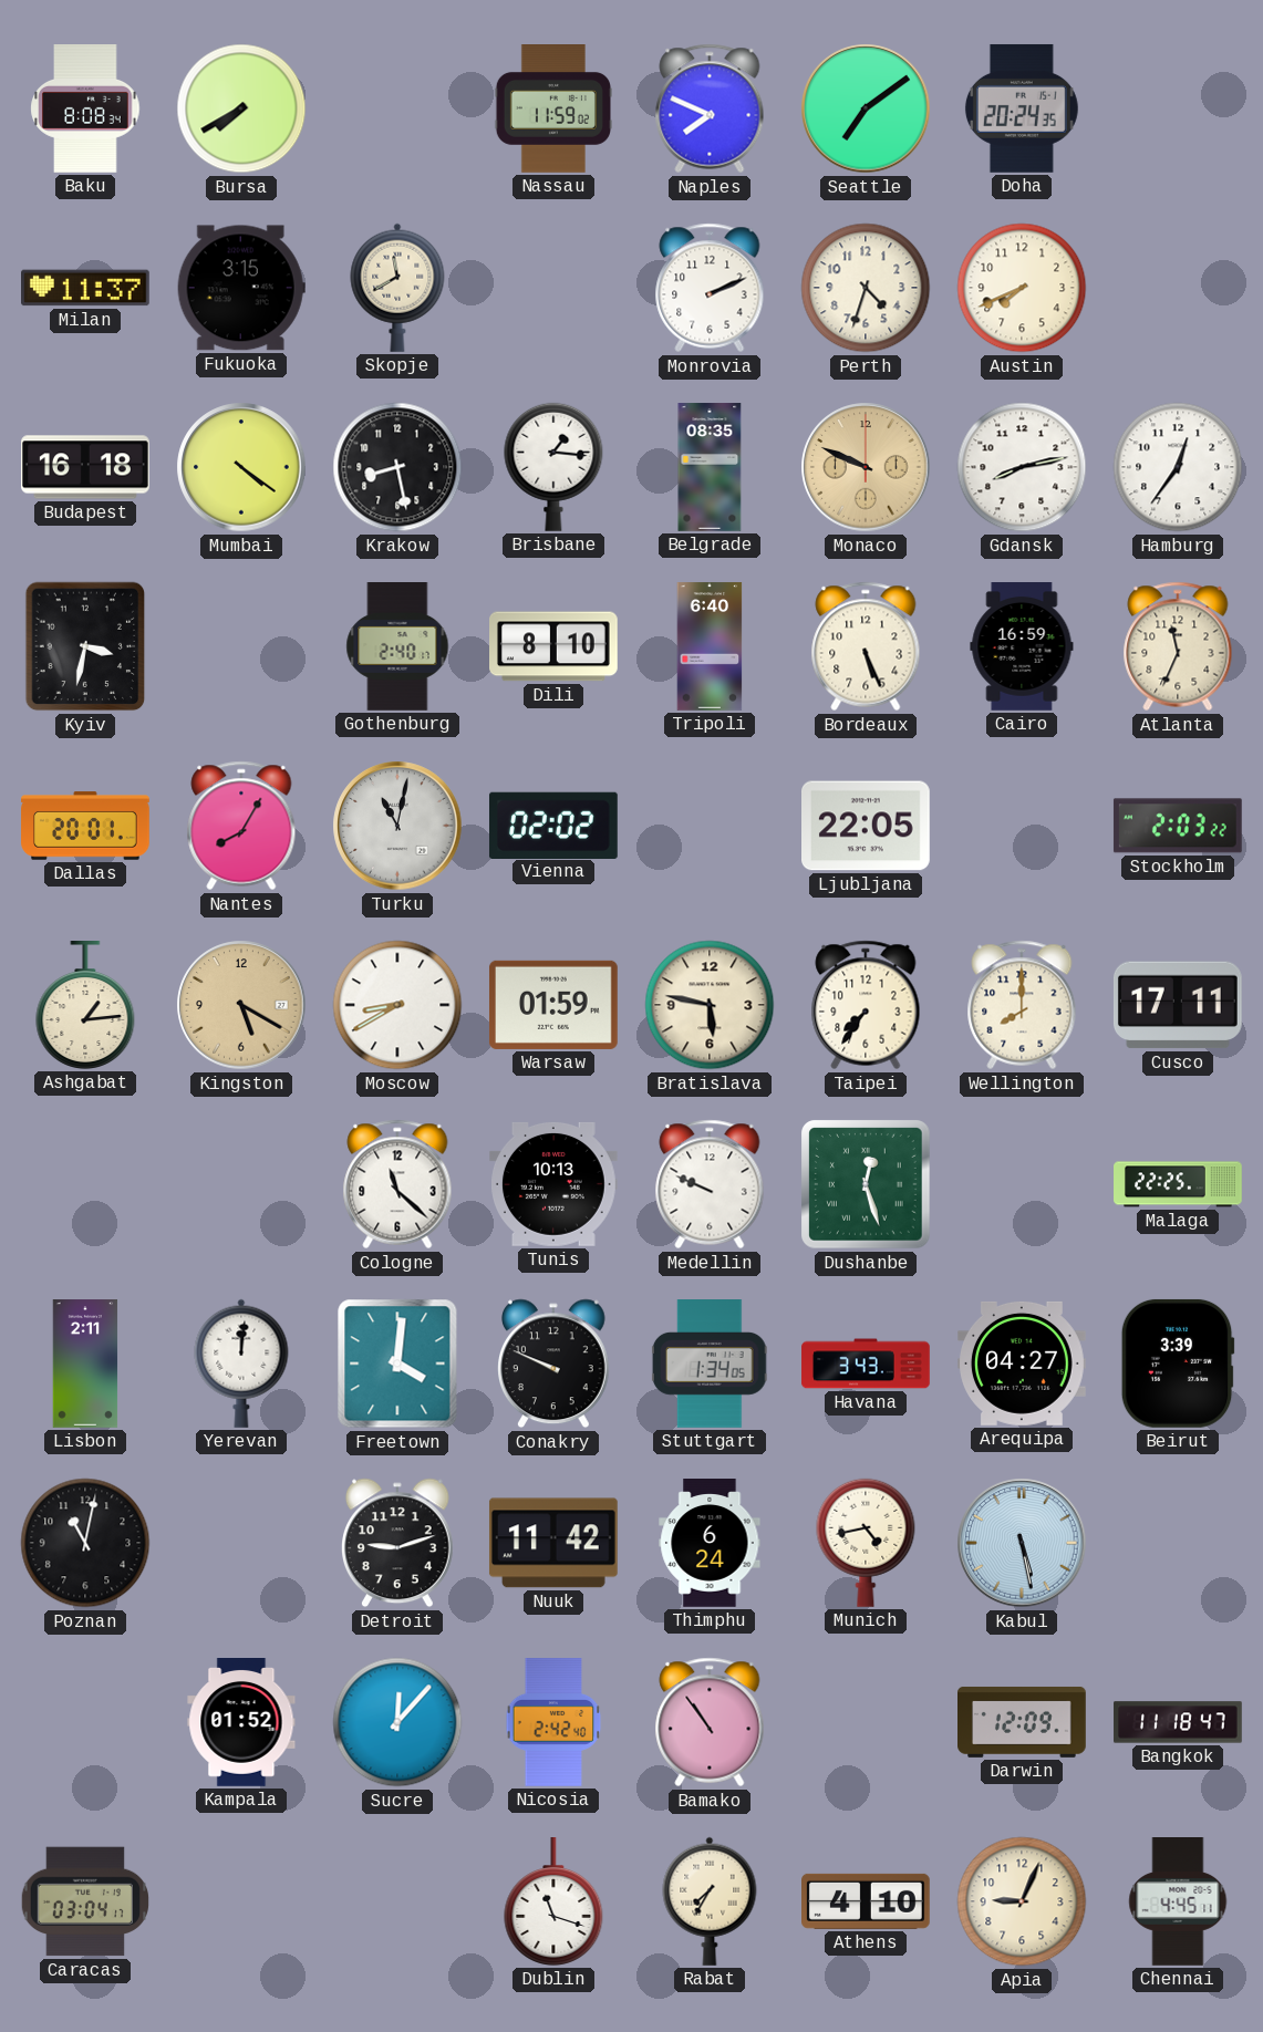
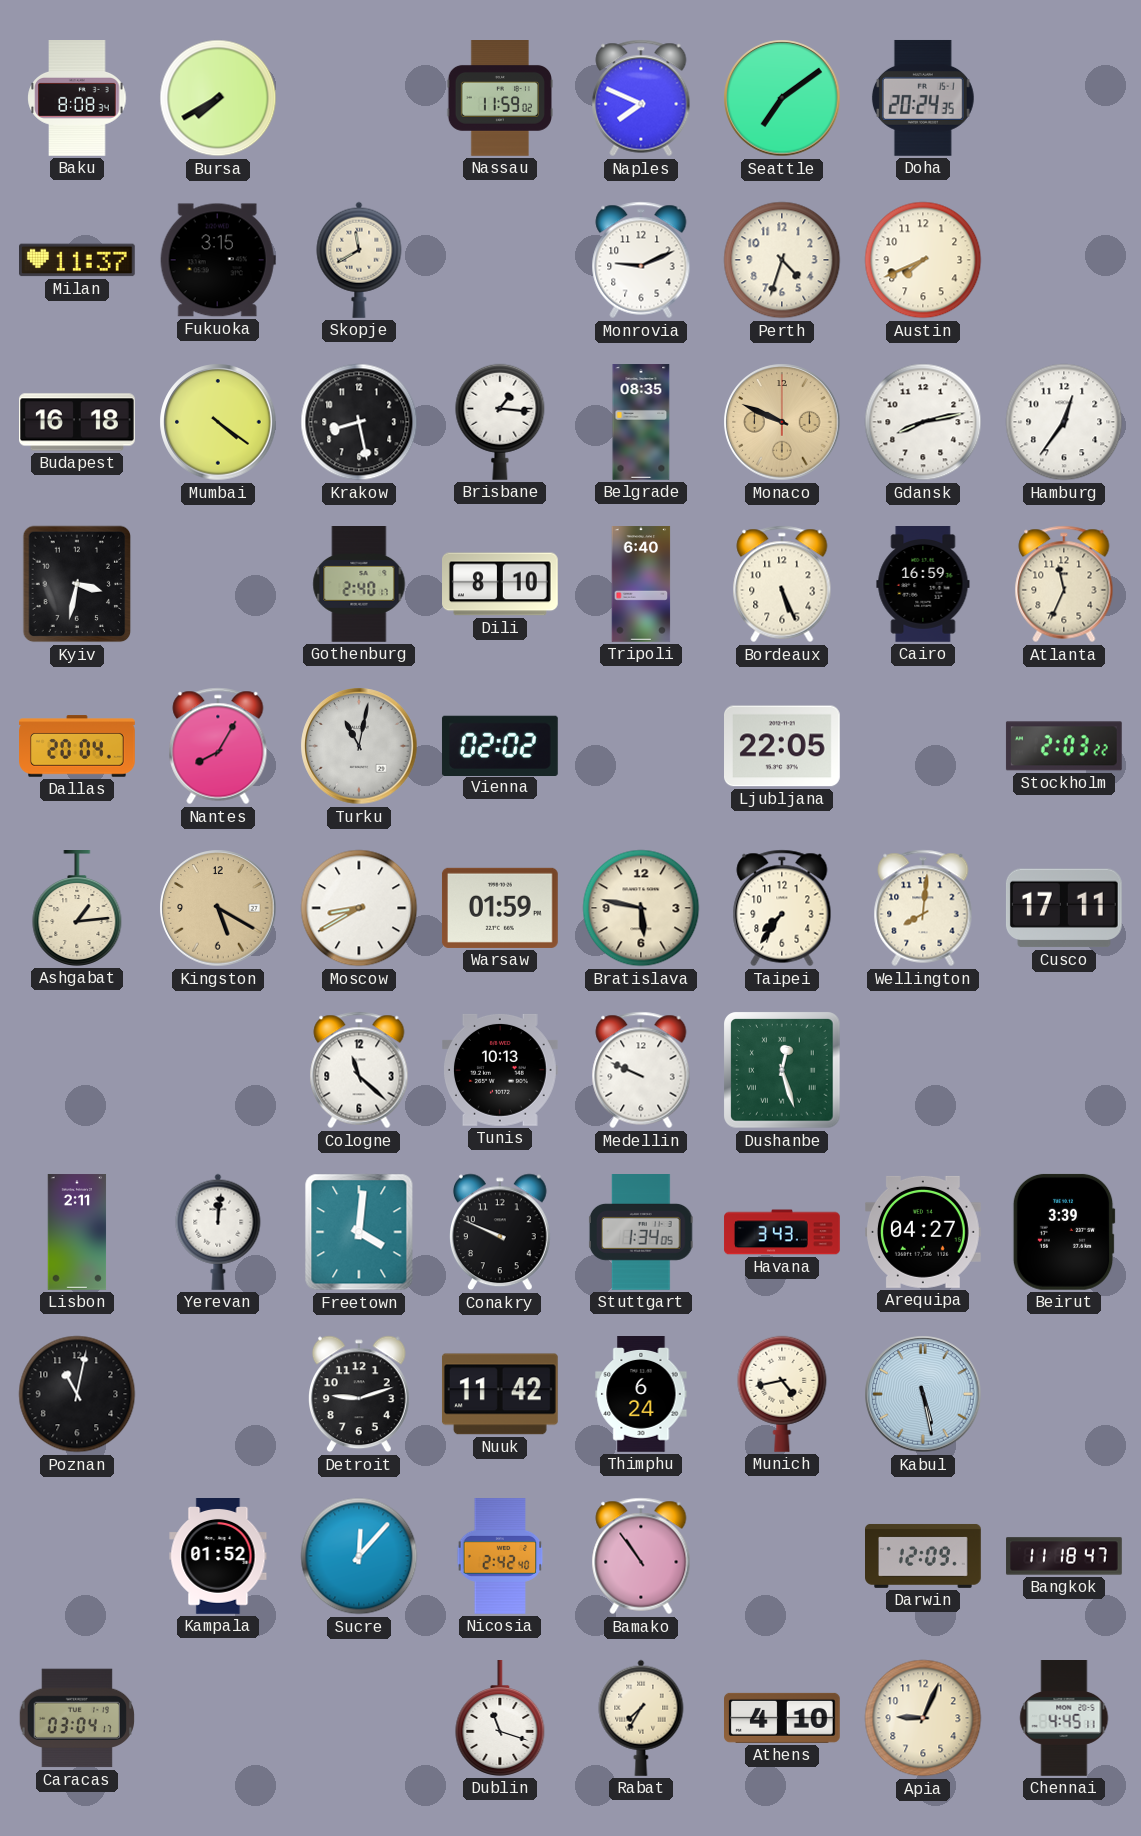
Monrovia: 2:11 -> 9:11
Dallas: 20:01 -> 20:04
Wellington: 8:00 -> 8:01
Malaga: 22:25 -> none
